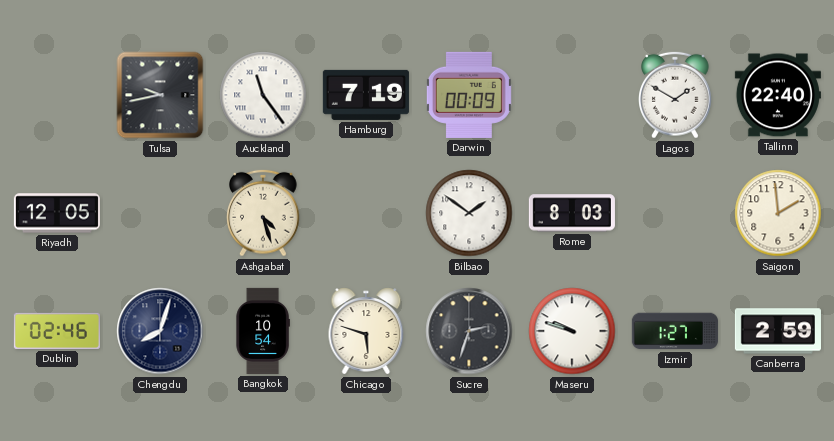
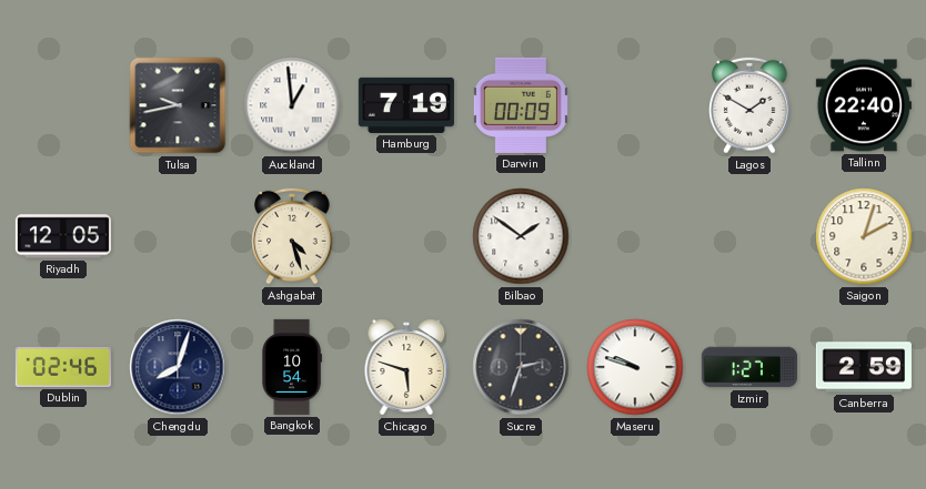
Auckland: 11:24 -> 12:59
Rome: 8:03 -> none
Saigon: 1:59 -> 2:03
